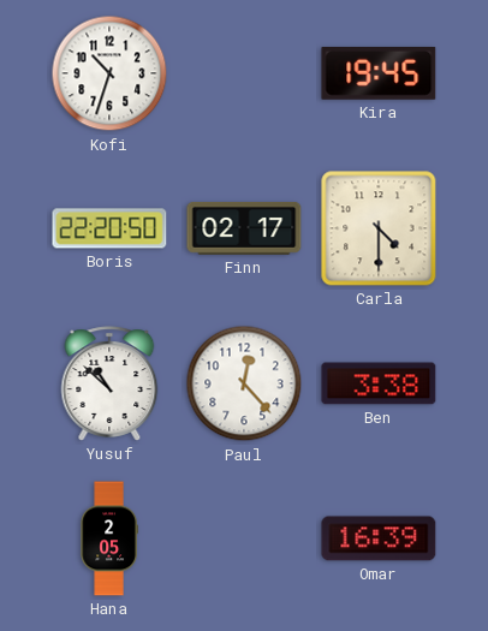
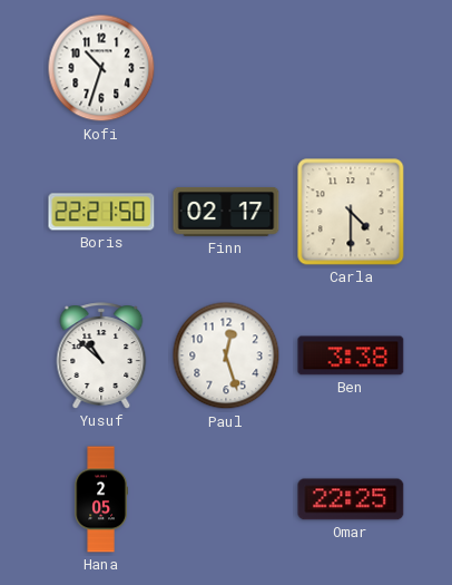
Kira: 19:45 -> none
Boris: 22:20 -> 22:21
Paul: 12:23 -> 12:27
Omar: 16:39 -> 22:25
